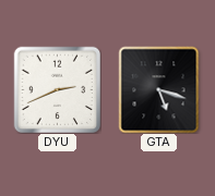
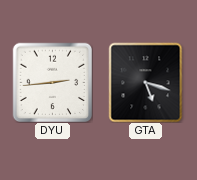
DYU: 2:41 -> 2:44
